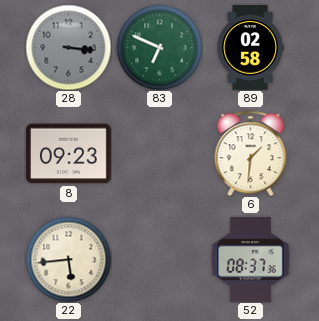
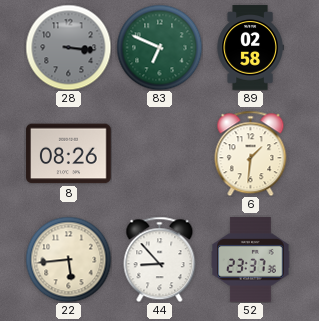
8: 09:23 -> 08:26
44: none -> 8:53
52: 08:37 -> 23:37
